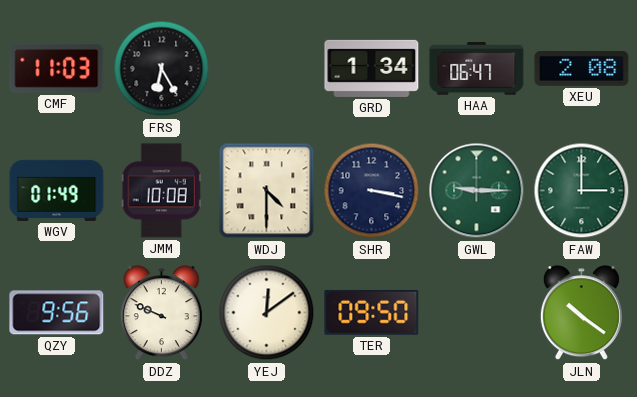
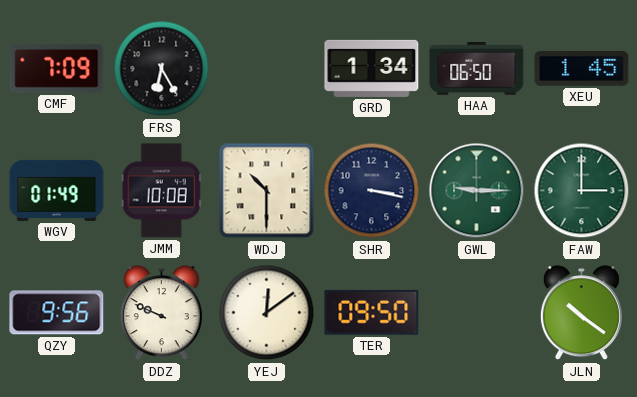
CMF: 11:03 -> 7:09
HAA: 06:47 -> 06:50
XEU: 2:08 -> 1:45
WDJ: 4:30 -> 10:30
